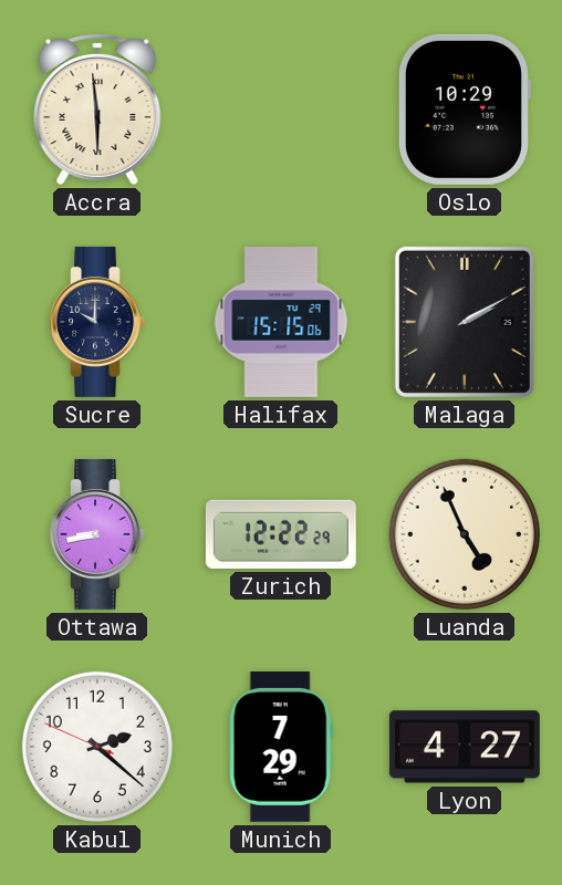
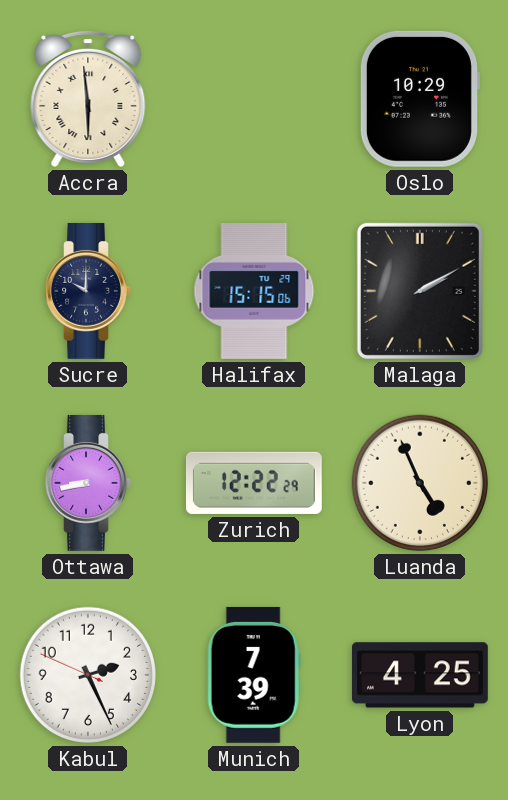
Kabul: 2:21 -> 2:25
Munich: 7:29 -> 7:39
Lyon: 4:27 -> 4:25
